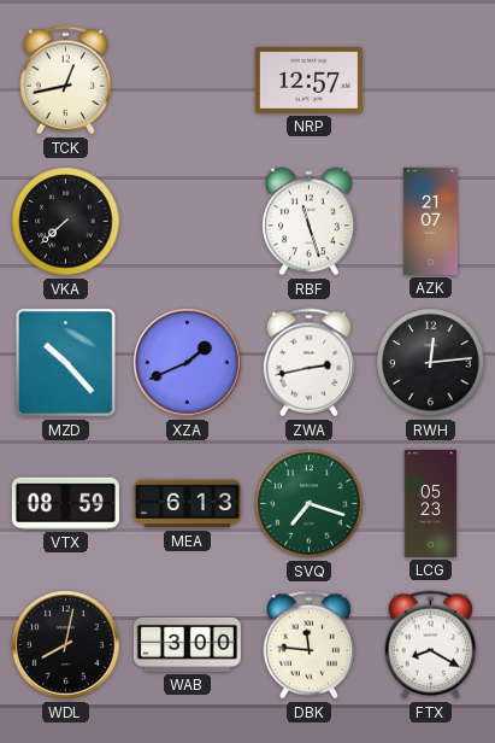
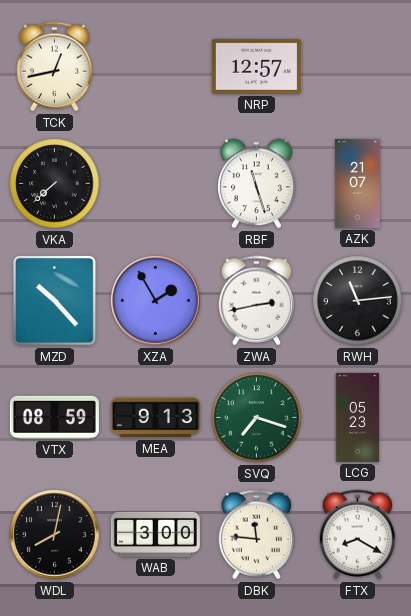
XZA: 1:41 -> 1:55
RWH: 12:14 -> 11:14
MEA: 6:13 -> 9:13
